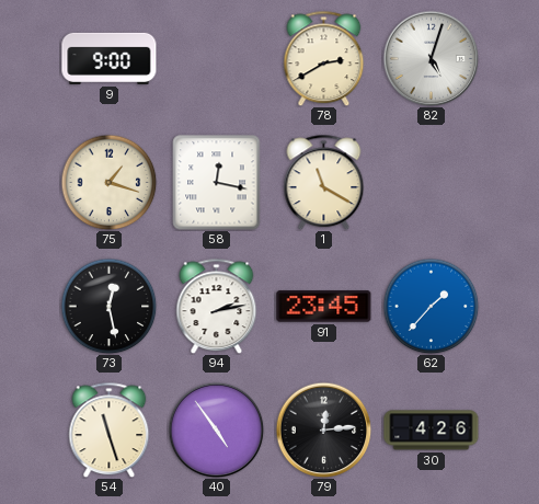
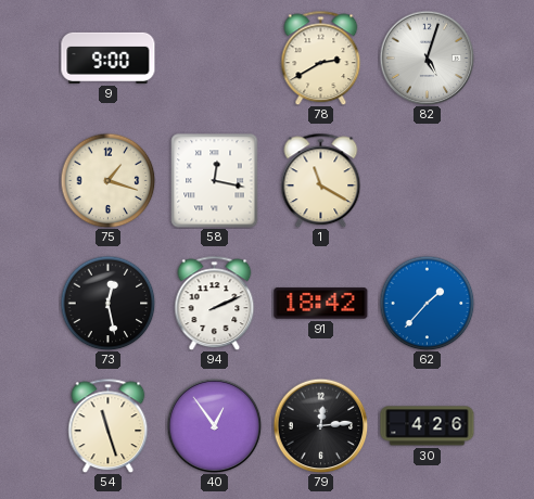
94: 2:13 -> 2:11
91: 23:45 -> 18:42
40: 4:54 -> 12:54
